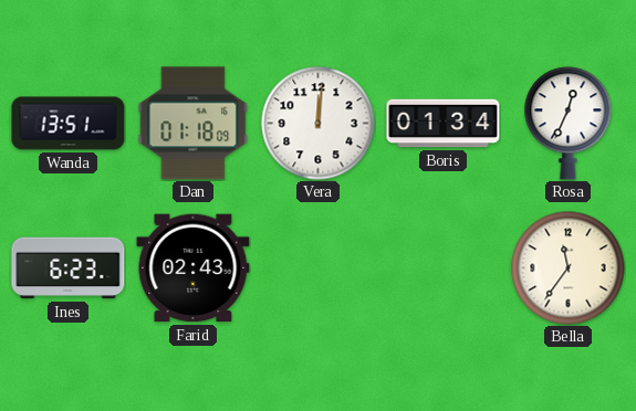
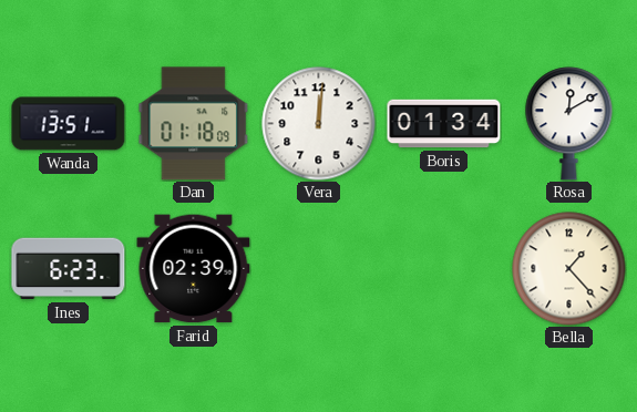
Rosa: 12:34 -> 12:10
Farid: 02:43 -> 02:39
Bella: 11:36 -> 1:23
